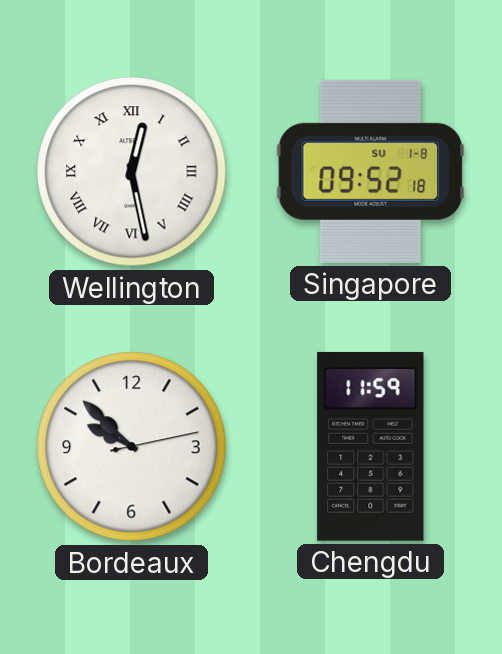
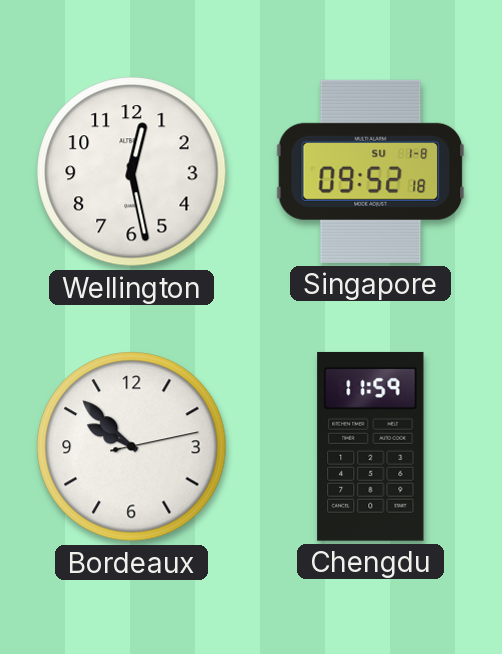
Wellington numerals: Roman -> Arabic
